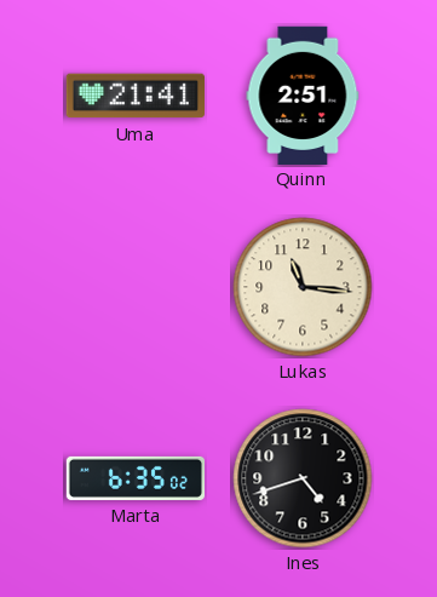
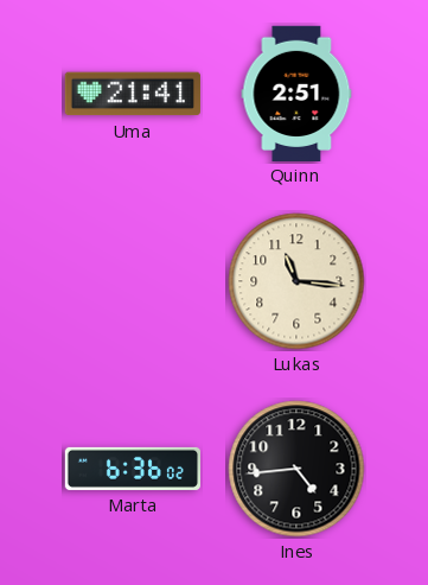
Marta: 6:35 -> 6:36
Ines: 4:42 -> 4:44
